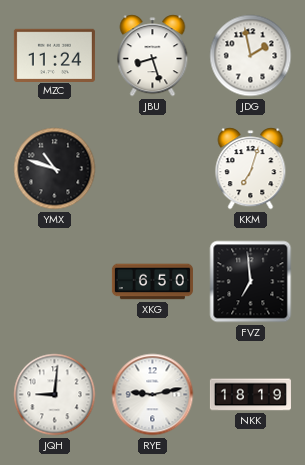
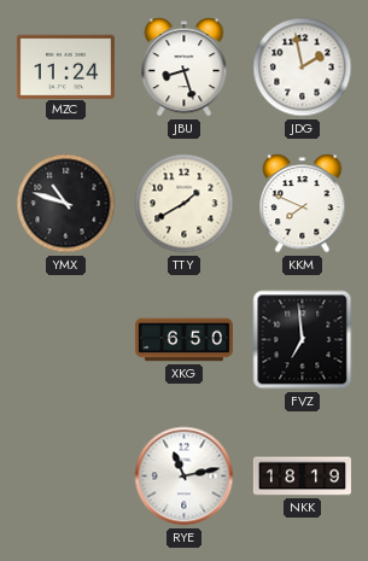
TTY: none -> 1:40
KKM: 7:03 -> 7:49
JQH: 9:01 -> none
RYE: 9:13 -> 11:13
